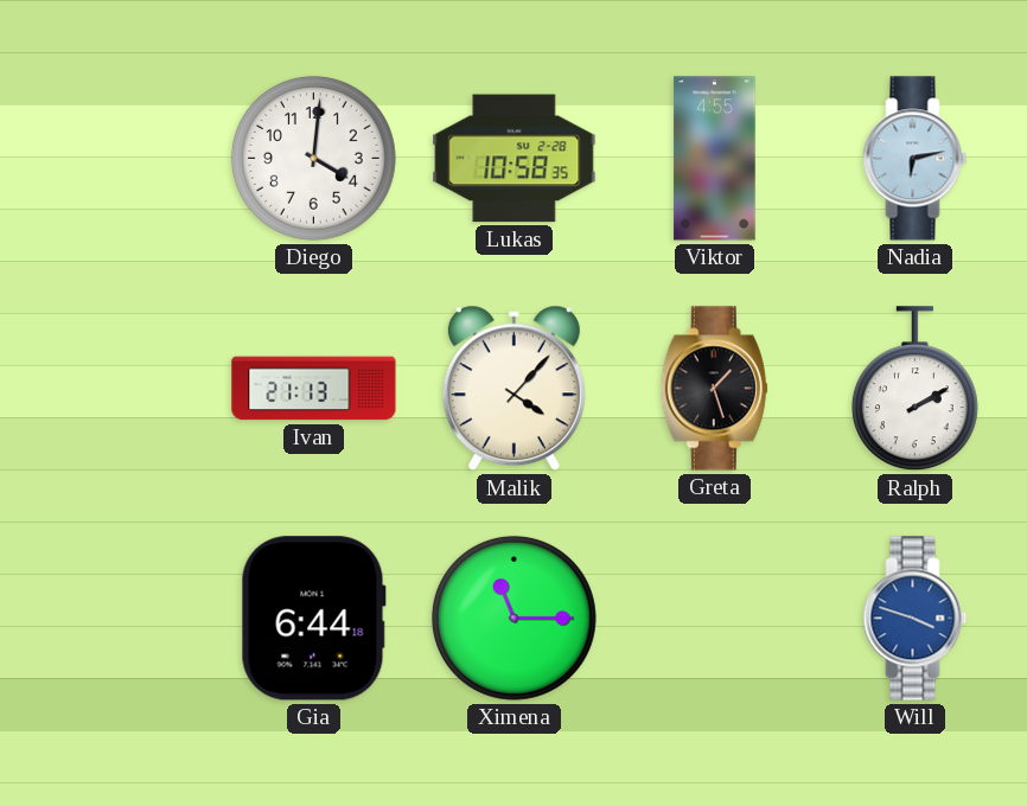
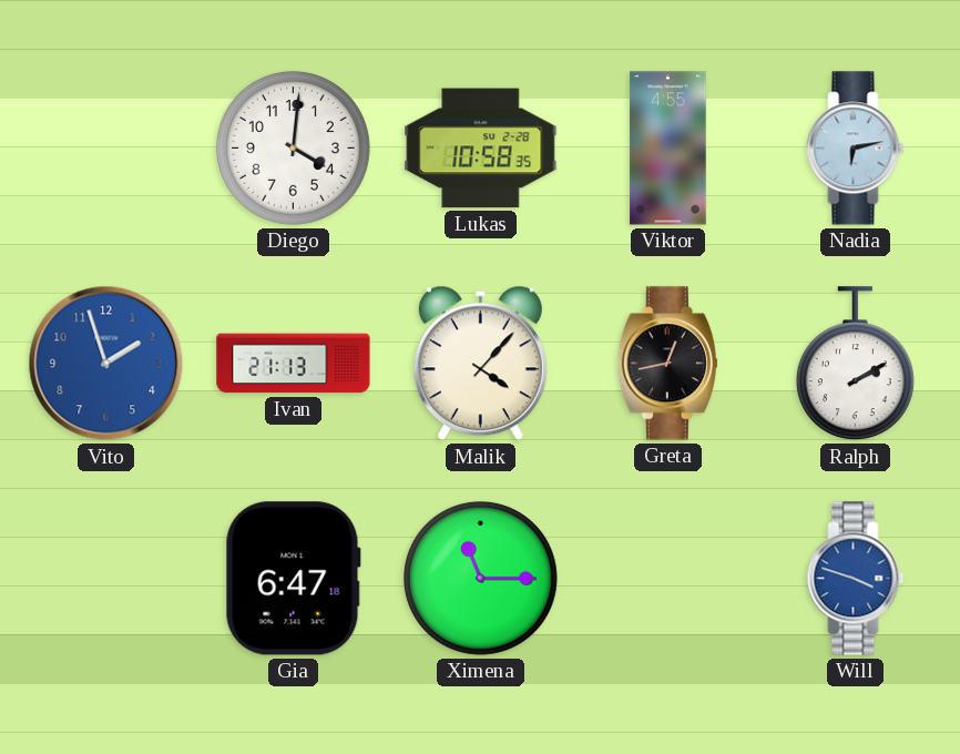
Vito: none -> 1:57
Greta: 1:27 -> 12:43
Gia: 6:44 -> 6:47
